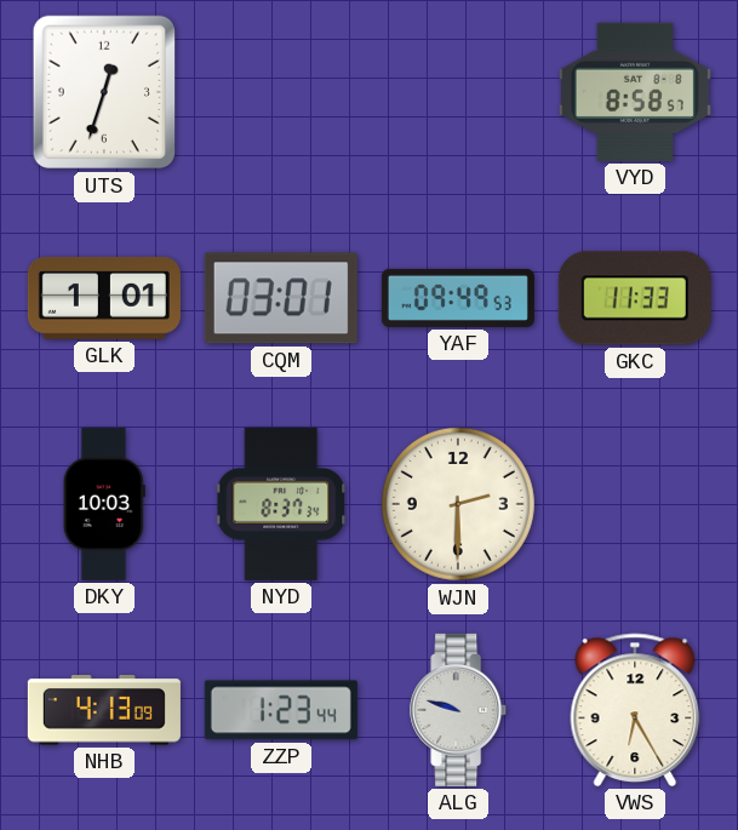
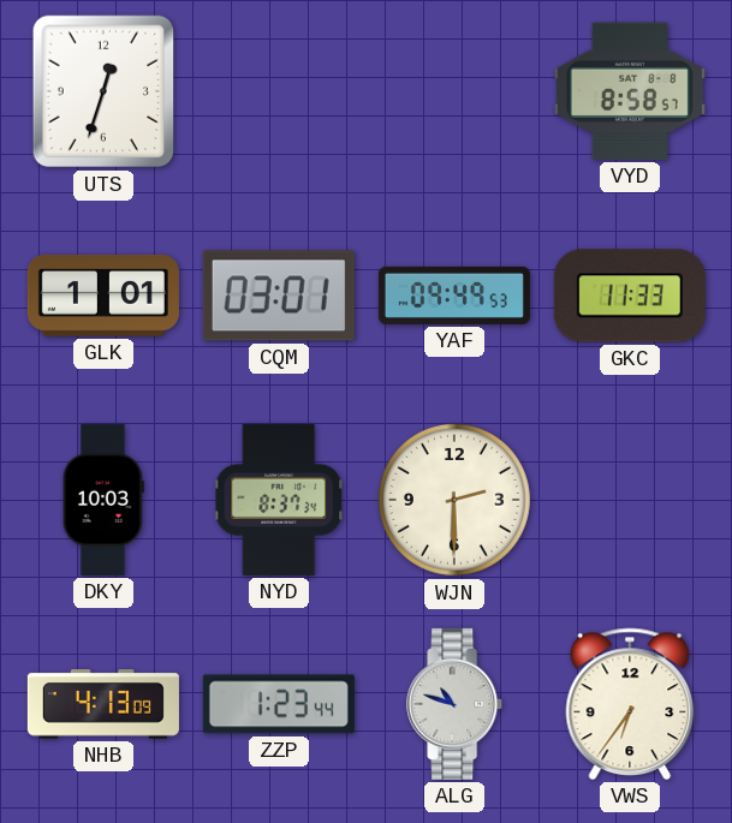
ALG: 9:48 -> 10:48
VWS: 6:25 -> 6:36
